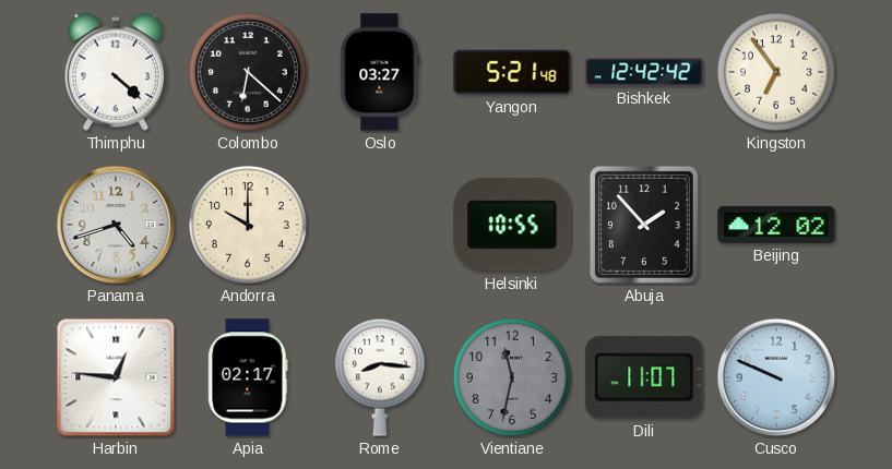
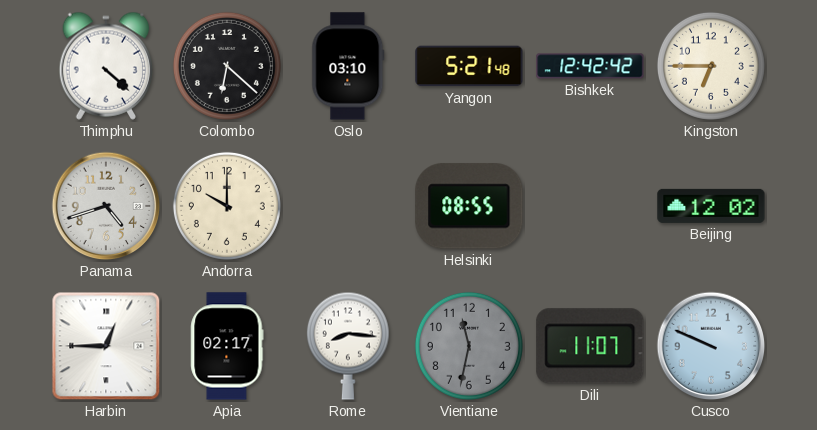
Oslo: 03:27 -> 03:10
Kingston: 6:54 -> 6:45
Helsinki: 10:55 -> 08:55
Abuja: 1:53 -> none
Harbin: 12:46 -> 12:45
